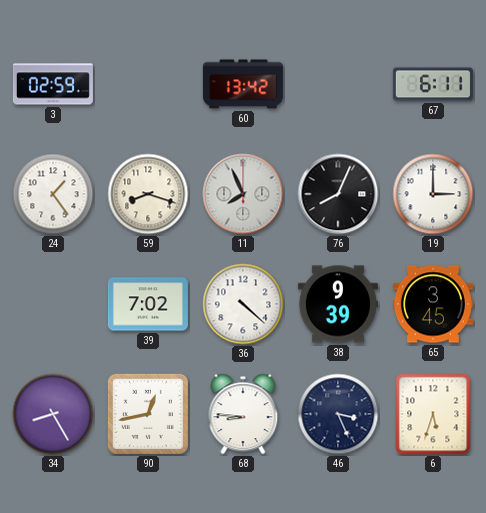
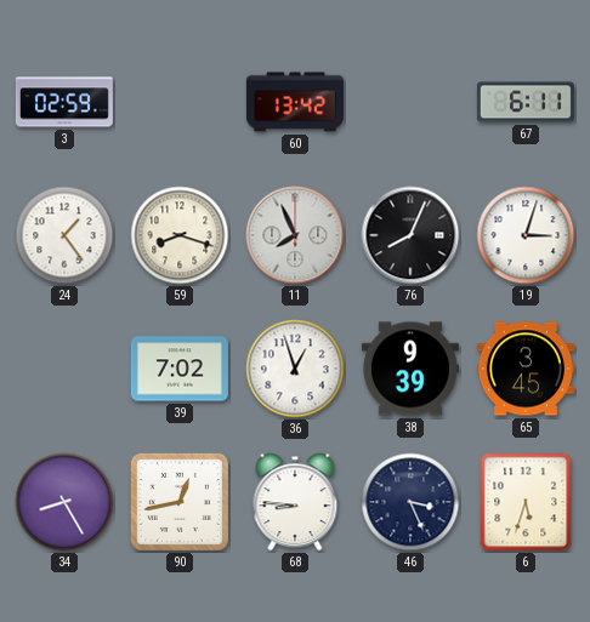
19: 3:00 -> 3:03
36: 4:22 -> 12:57
